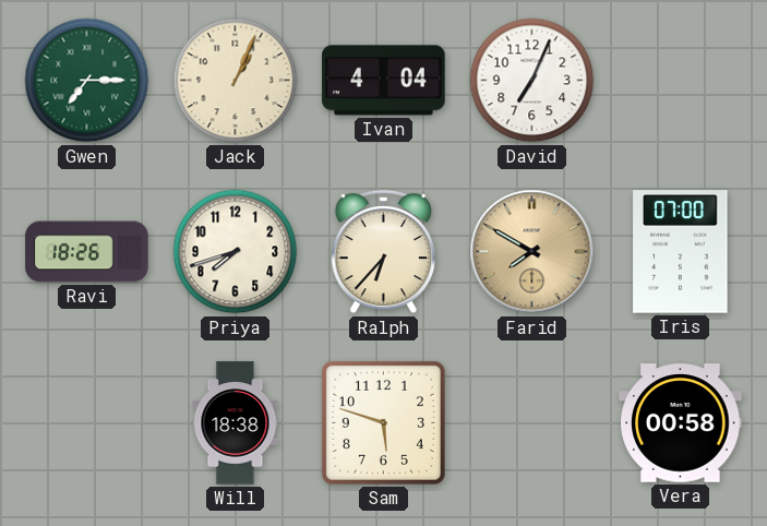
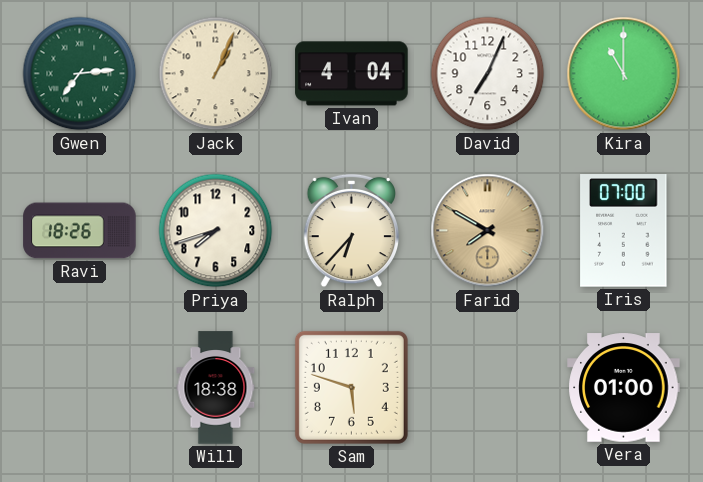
Gwen: 7:15 -> 7:14
Kira: none -> 11:00
Vera: 00:58 -> 01:00
